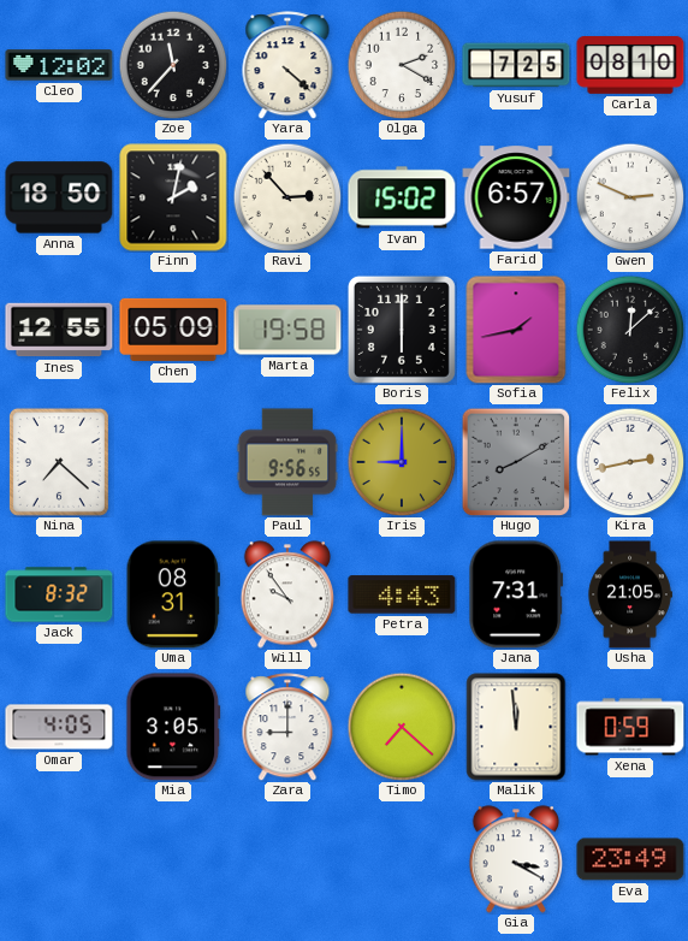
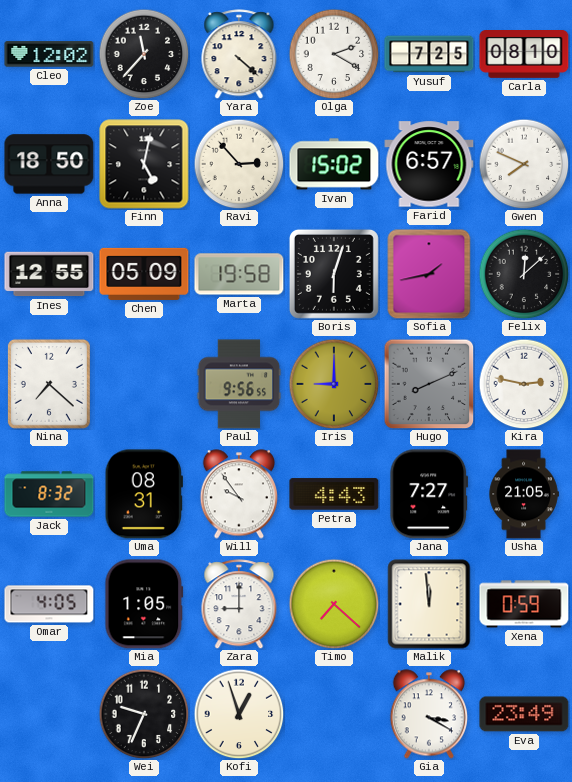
Finn: 2:02 -> 5:02
Gwen: 2:49 -> 7:49
Boris: 6:00 -> 6:03
Hugo: 8:10 -> 8:11
Kira: 2:43 -> 2:47
Jana: 7:31 -> 7:27
Mia: 3:05 -> 1:05
Wei: none -> 9:34
Kofi: none -> 12:57
